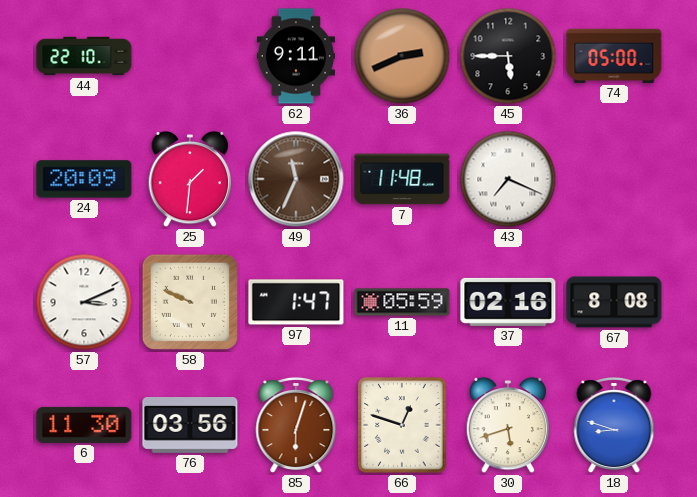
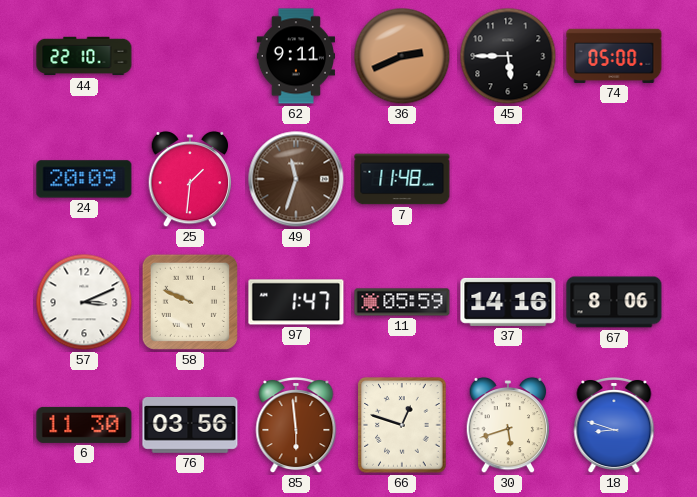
49: 11:34 -> 11:33
43: 7:19 -> none
37: 02:16 -> 14:16
67: 8:08 -> 8:06
85: 6:03 -> 5:59
